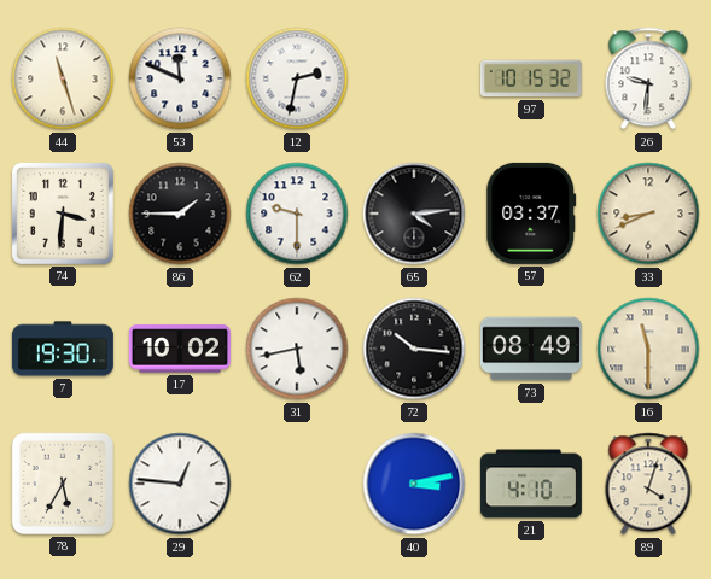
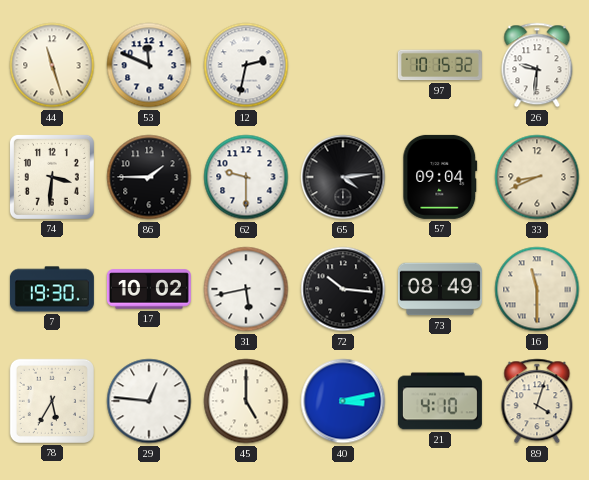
57: 03:37 -> 09:04
45: none -> 5:00
